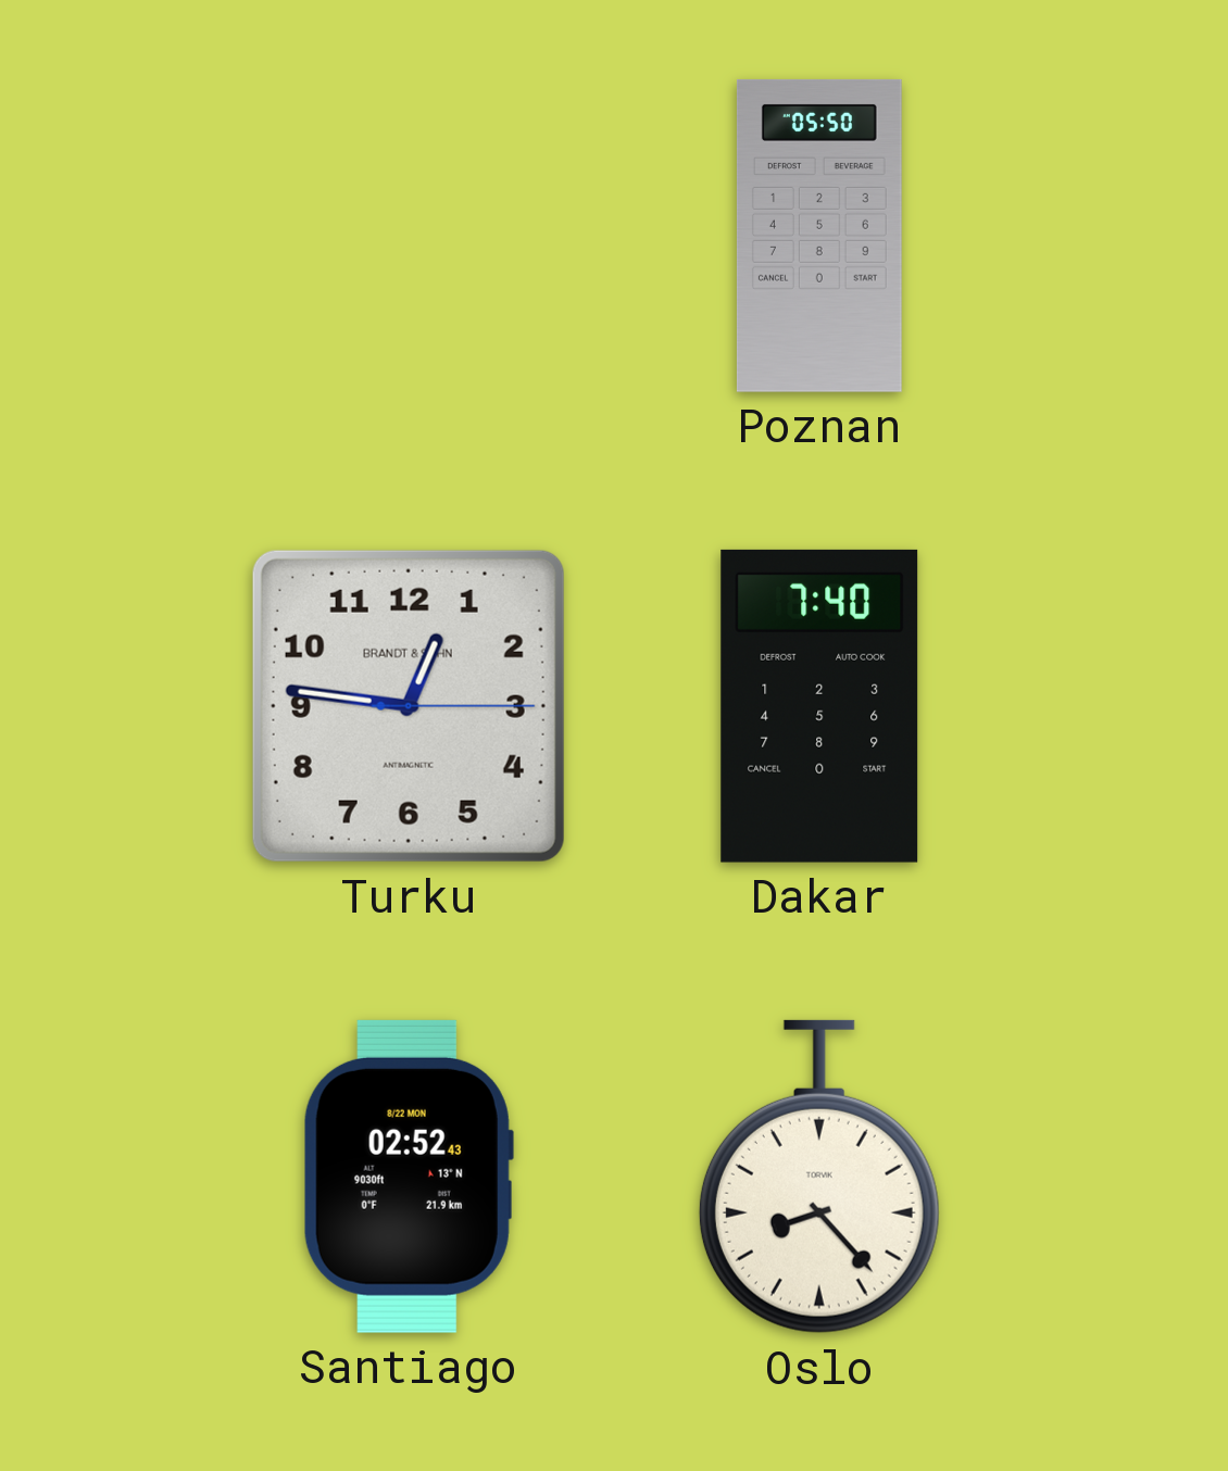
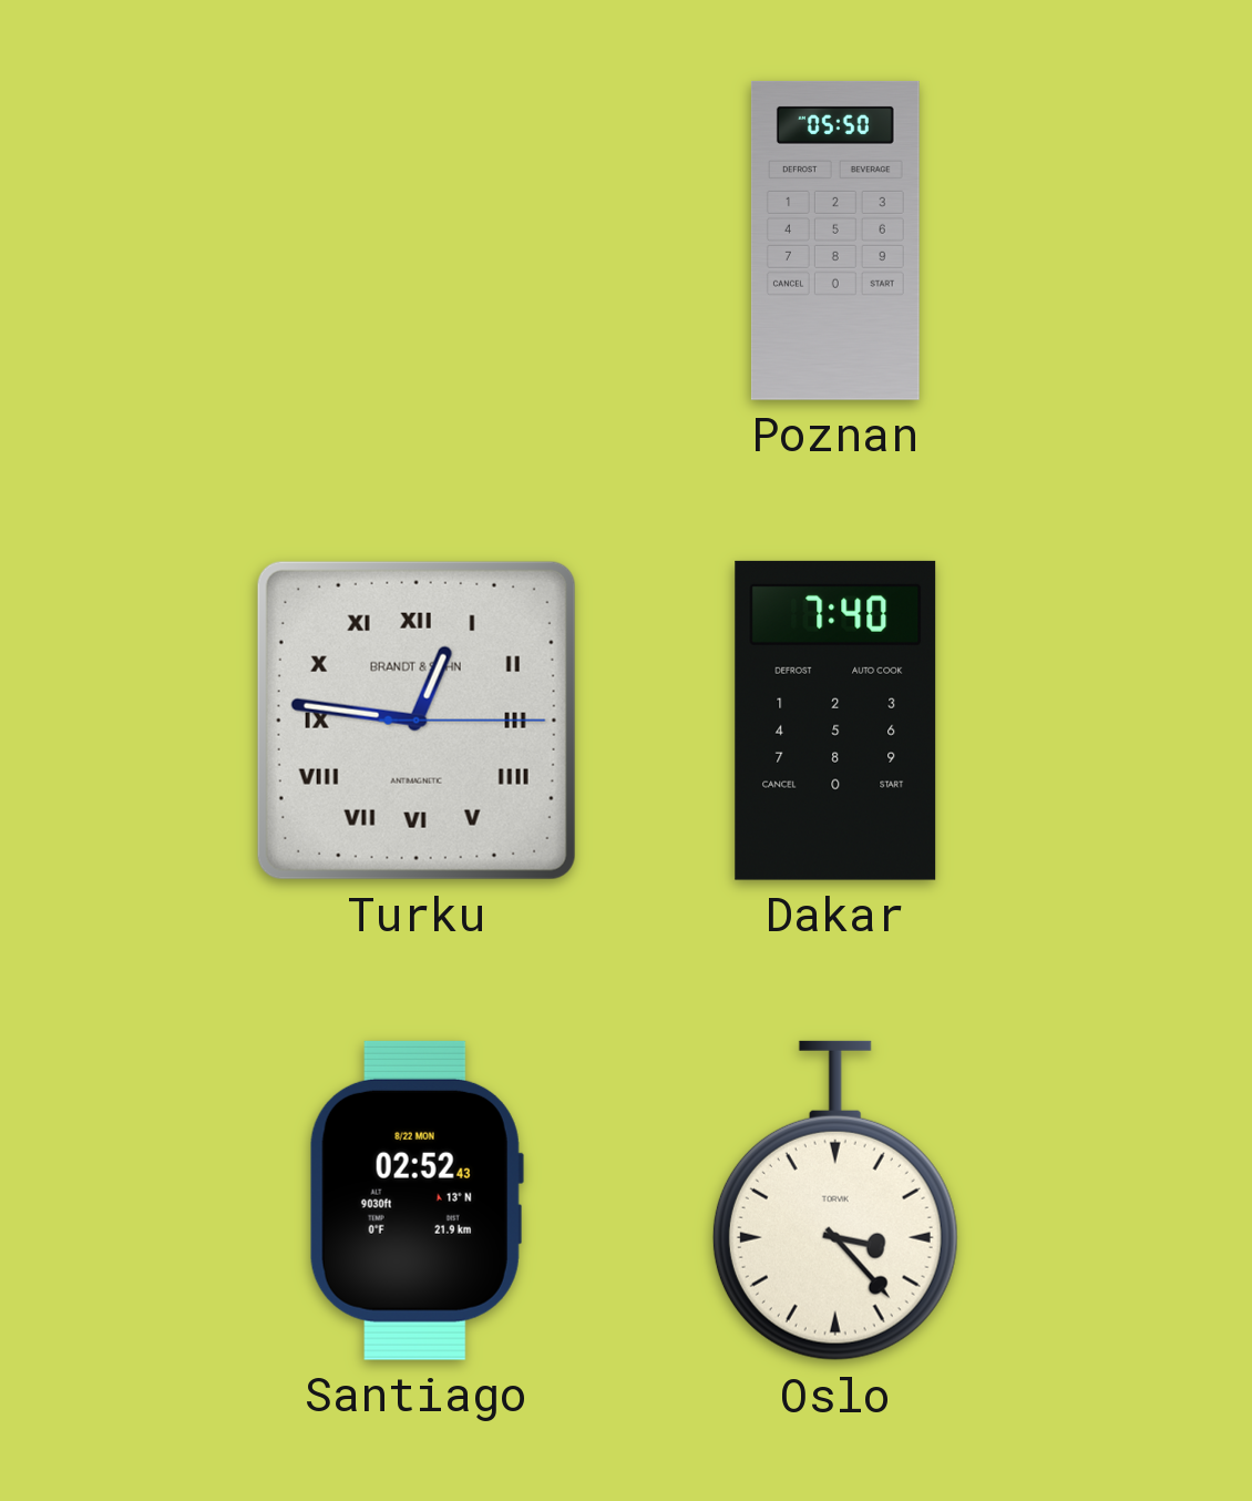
Turku numerals: Arabic -> Roman
Oslo: 8:23 -> 3:23
